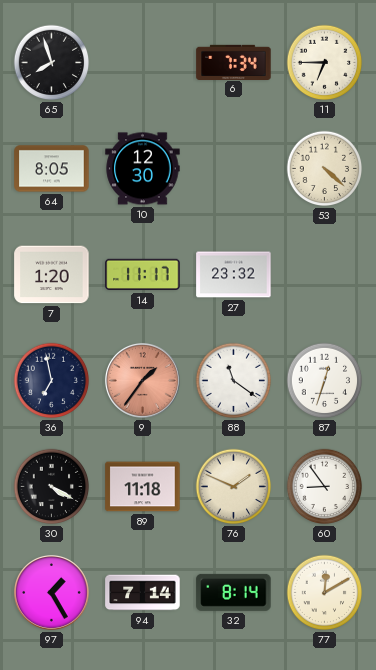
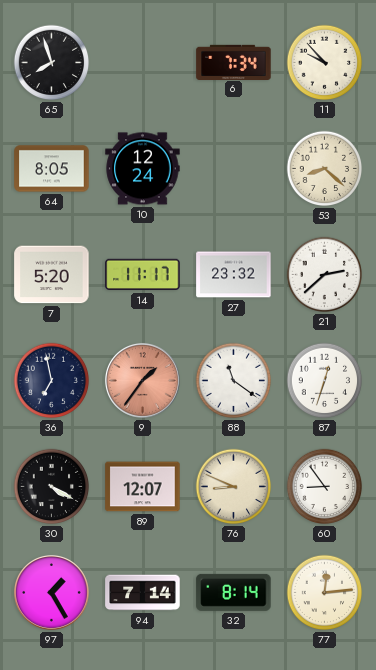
11: 6:45 -> 9:53
10: 12:30 -> 12:24
53: 4:22 -> 8:22
7: 1:20 -> 5:20
21: none -> 2:38
89: 11:18 -> 12:07
76: 1:49 -> 8:49
77: 12:10 -> 12:14
